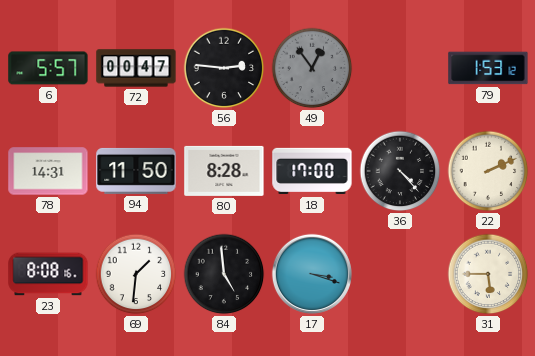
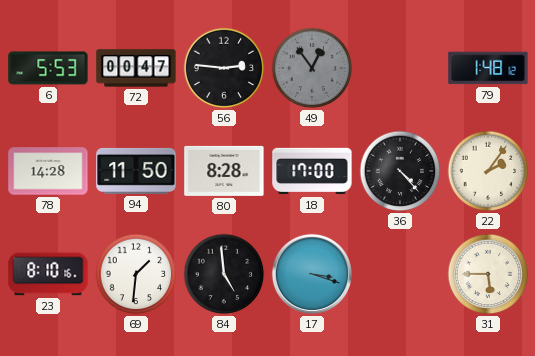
6: 5:57 -> 5:53
79: 1:53 -> 1:48
78: 14:31 -> 14:28
22: 2:11 -> 2:06
23: 8:08 -> 8:10
